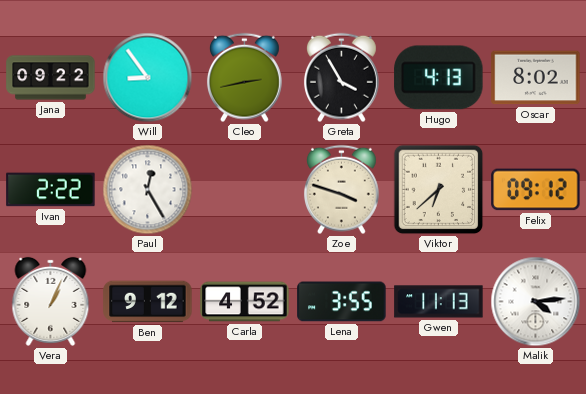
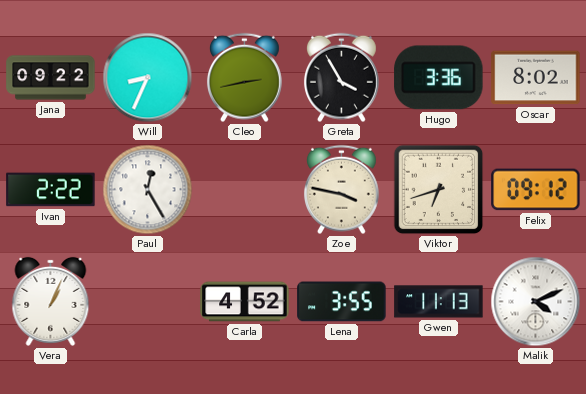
Will: 8:54 -> 8:34
Hugo: 4:13 -> 3:36
Zoe: 3:48 -> 3:47
Viktor: 6:38 -> 6:42
Ben: 9:12 -> none
Malik: 4:14 -> 4:11
